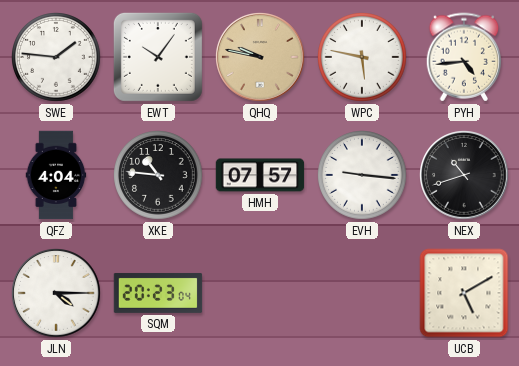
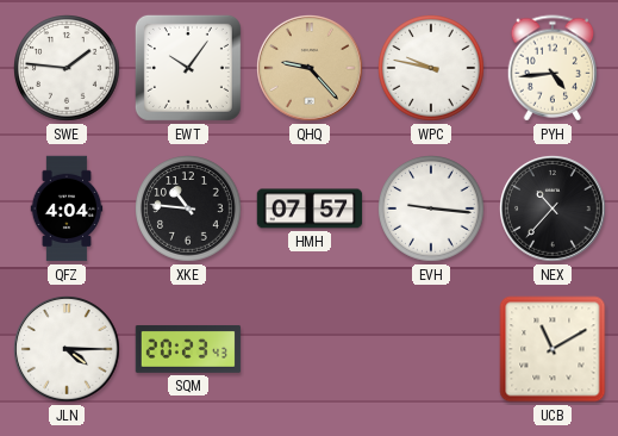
QHQ: 9:47 -> 9:23
WPC: 5:47 -> 9:47
NEX: 10:42 -> 10:37
SQM: 20:23:04 -> 20:23:43
UCB: 5:10 -> 11:10
